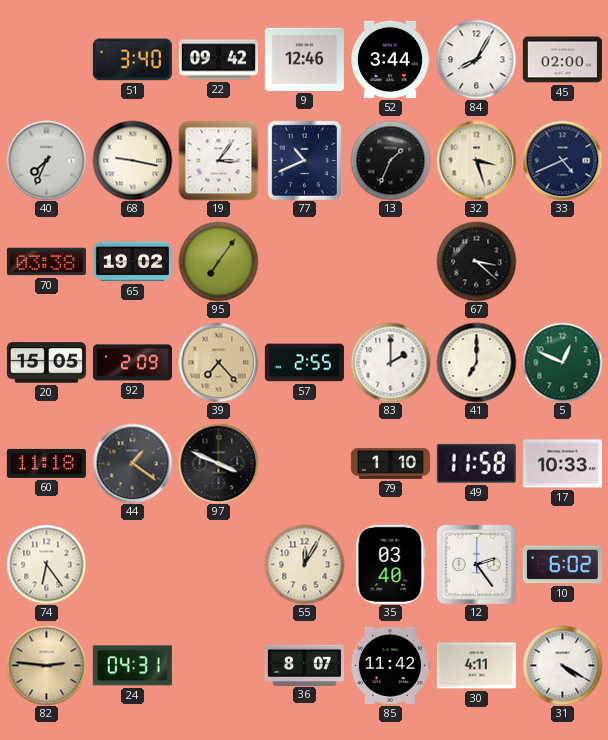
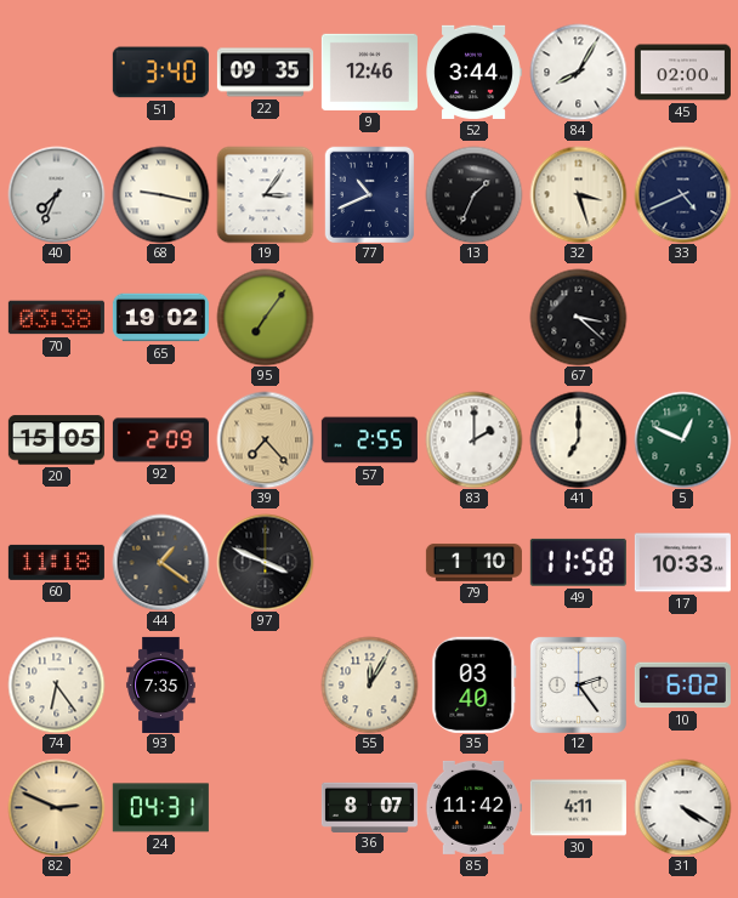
22: 09:42 -> 09:35
93: none -> 7:35
82: 2:46 -> 2:49
